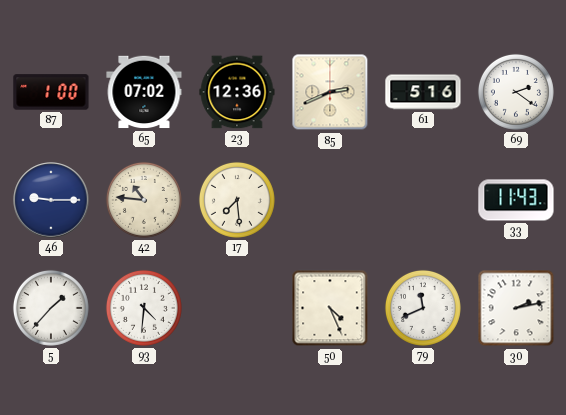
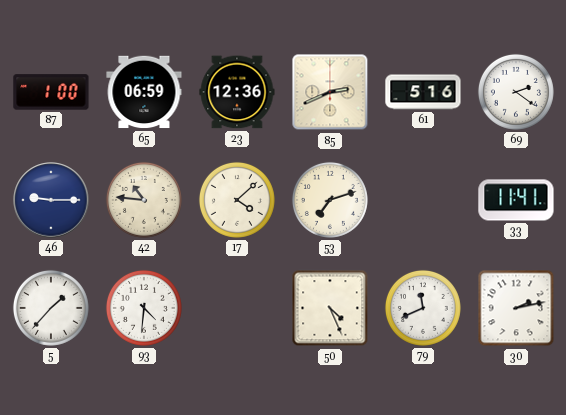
65: 07:02 -> 06:59
17: 7:29 -> 4:08
53: none -> 7:12
33: 11:43 -> 11:41
